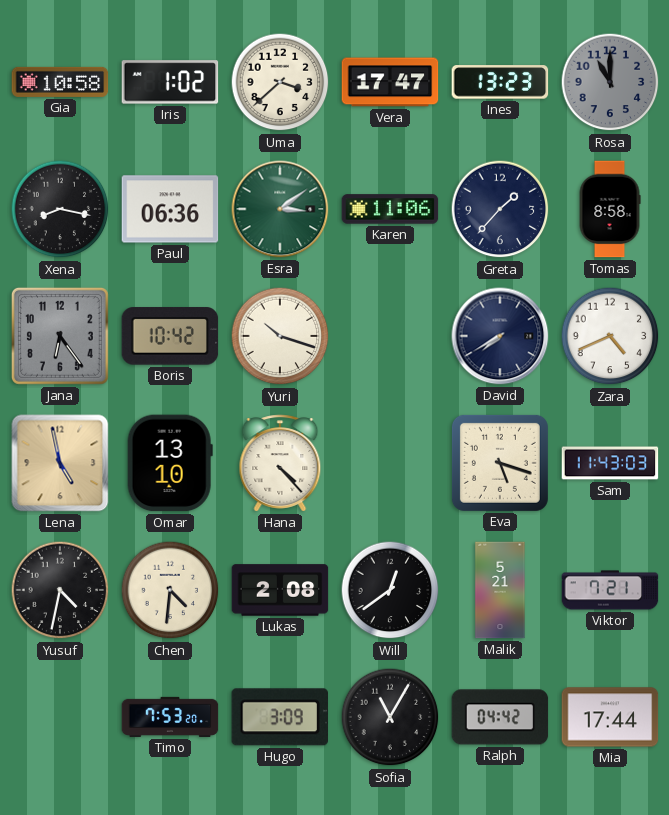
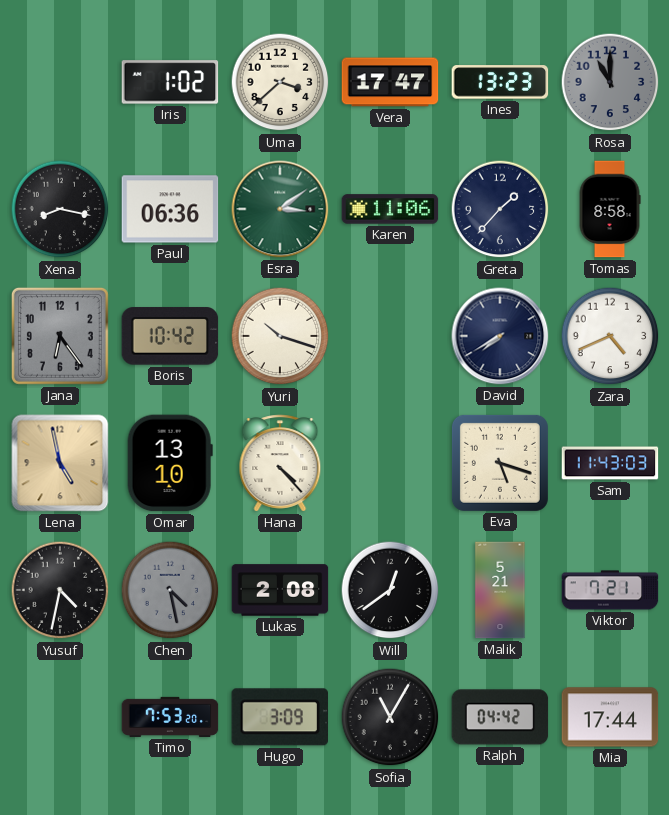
Gia: 10:58 -> none
Chen: 4:31 -> 4:28
Chen dial: cream -> grey
